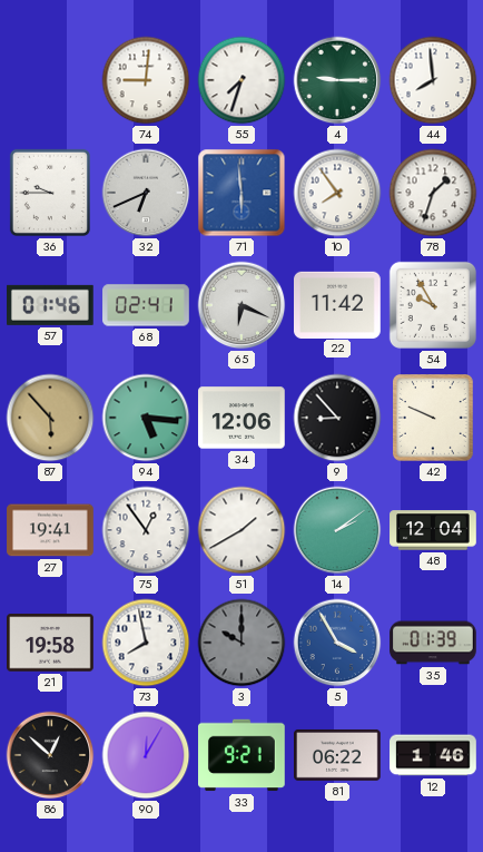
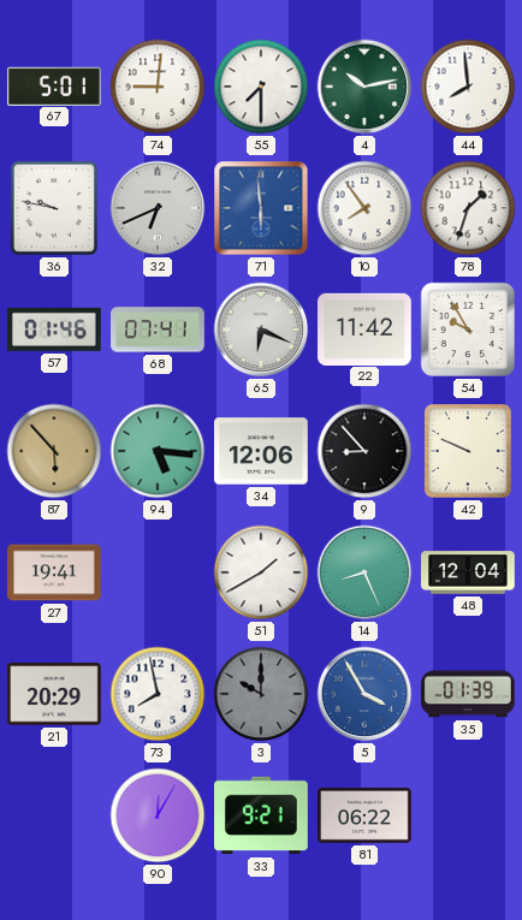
67: none -> 5:01
55: 7:33 -> 7:30
4: 9:15 -> 10:13
36: 9:45 -> 9:47
68: 02:41 -> 07:41
75: 12:54 -> none
14: 2:09 -> 8:26
21: 19:58 -> 20:29
86: 12:52 -> none
12: 1:46 -> none
